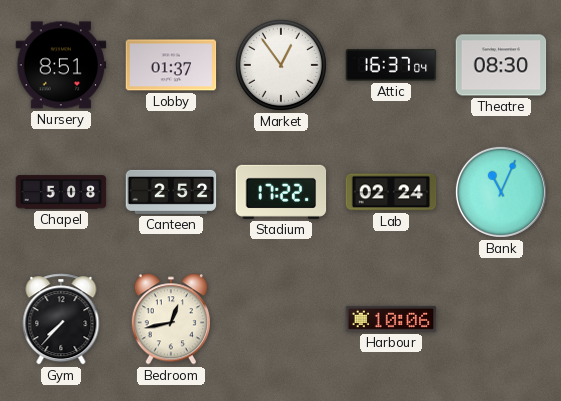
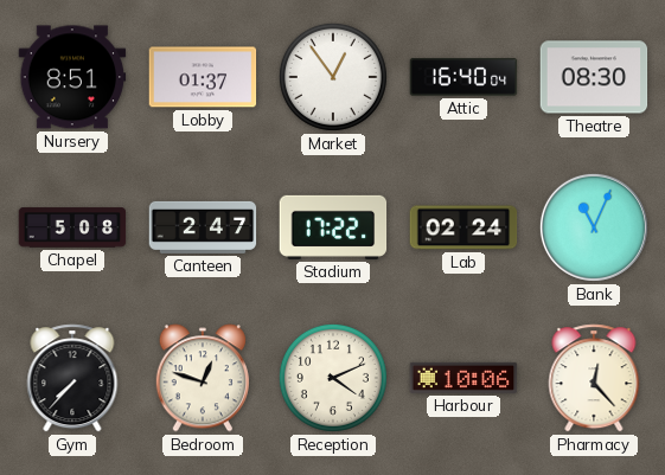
Attic: 16:37 -> 16:40
Canteen: 2:52 -> 2:47
Bedroom: 12:43 -> 12:48
Reception: none -> 4:11
Pharmacy: none -> 12:23
